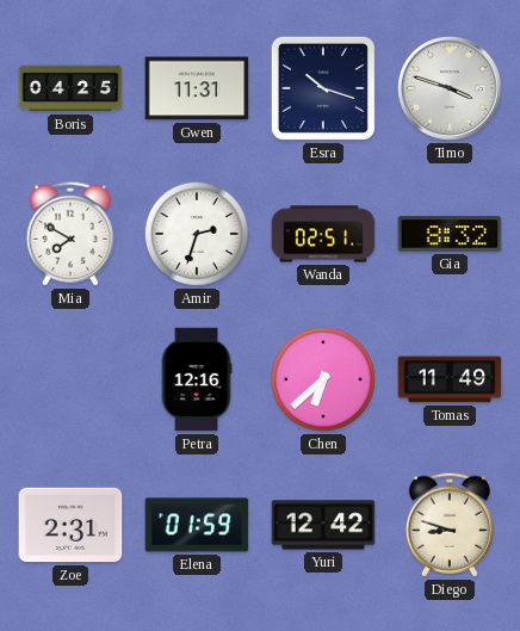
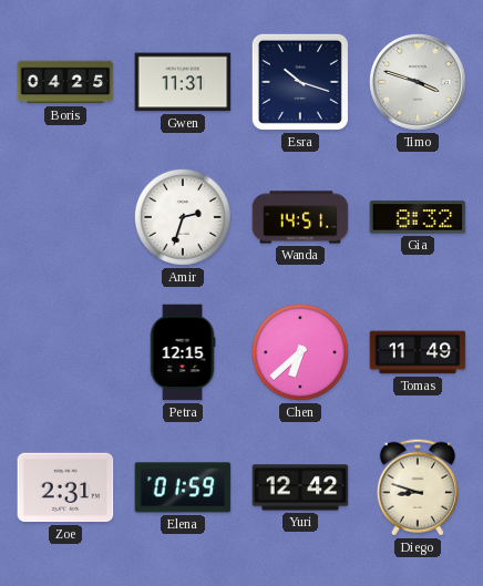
Mia: 7:50 -> none
Wanda: 02:51 -> 14:51
Petra: 12:16 -> 12:15
